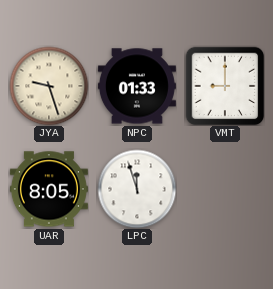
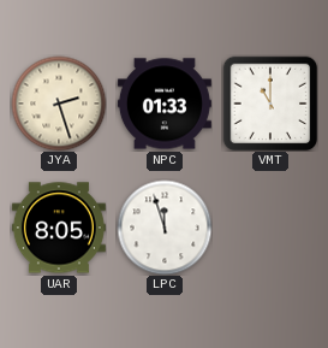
JYA: 9:27 -> 2:27
VMT: 9:00 -> 11:00
